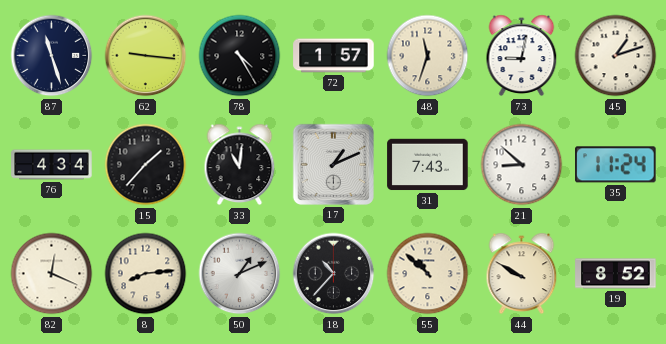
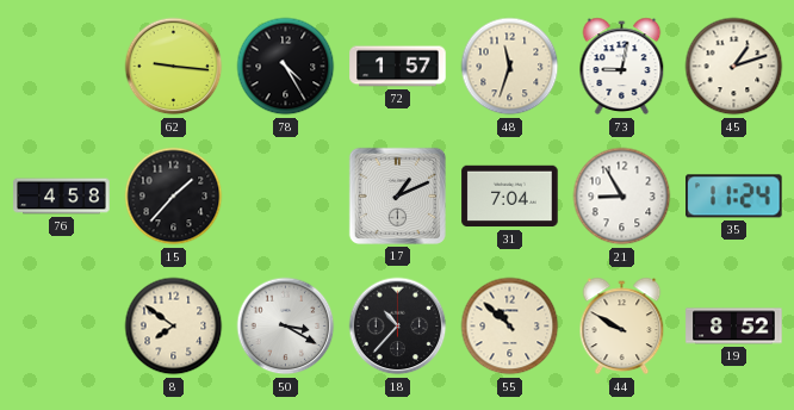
87: 11:27 -> none
76: 4:34 -> 4:58
33: 11:01 -> none
31: 7:43 -> 7:04
21: 8:52 -> 8:55
82: 12:19 -> none
8: 8:14 -> 7:51
50: 1:11 -> 3:20
